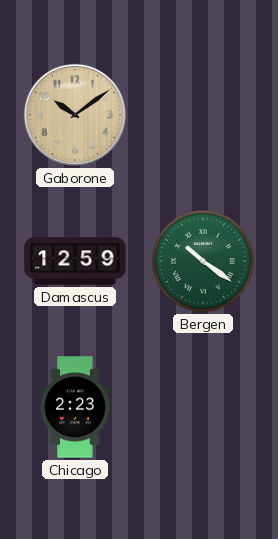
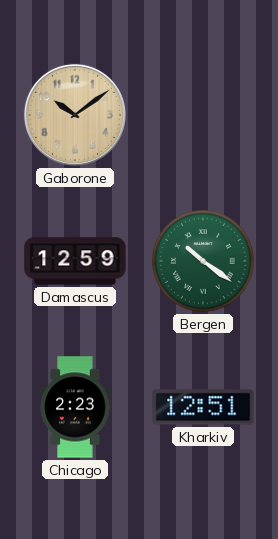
Kharkiv: none -> 12:51
